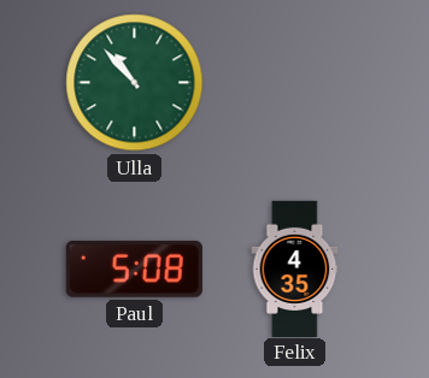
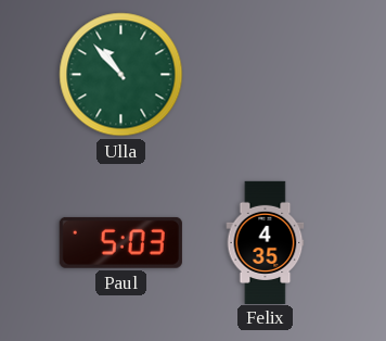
Paul: 5:08 -> 5:03
